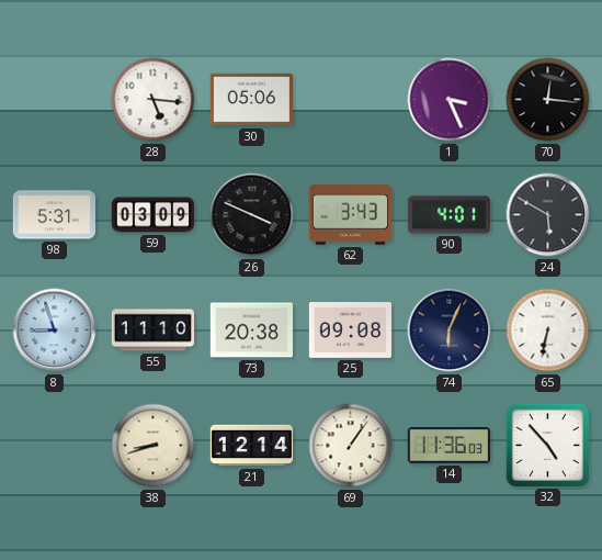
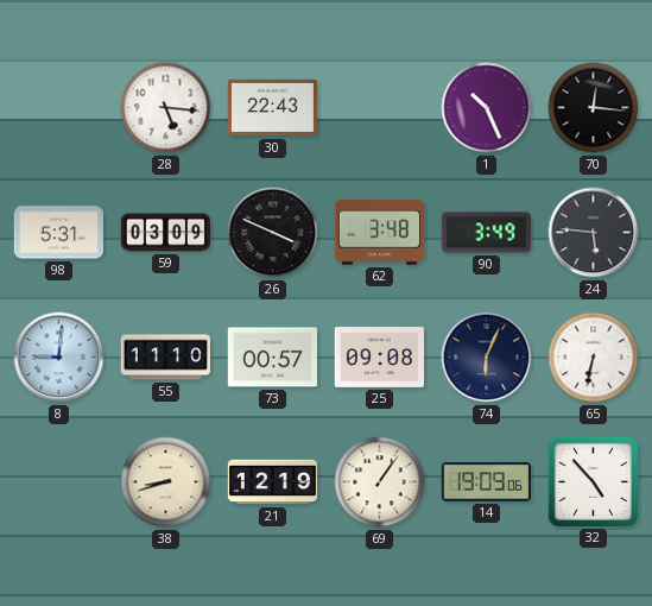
30: 05:06 -> 22:43
1: 3:26 -> 10:26
62: 3:43 -> 3:48
90: 4:01 -> 3:49
24: 5:50 -> 5:46
8: 8:57 -> 9:01
73: 20:38 -> 00:57
21: 12:14 -> 12:19
14: 11:36 -> 19:09
